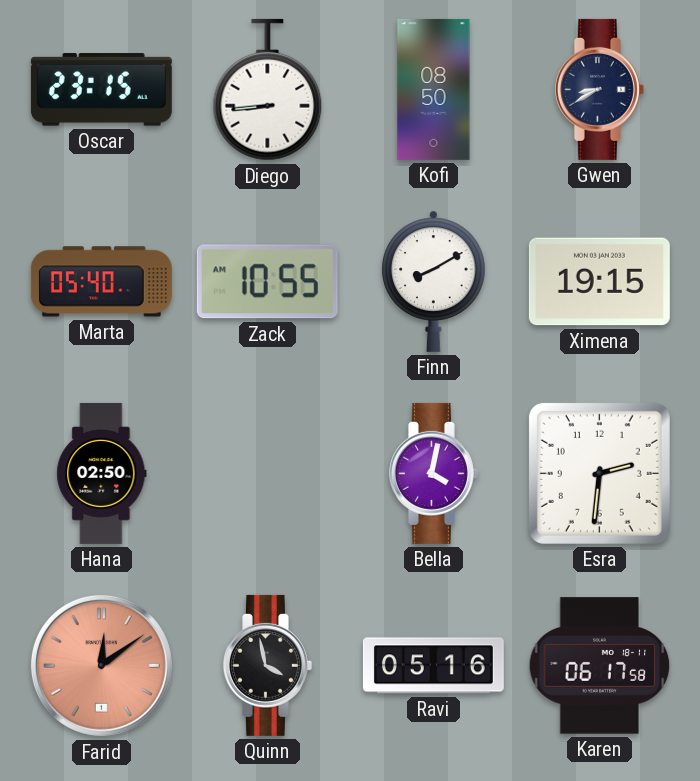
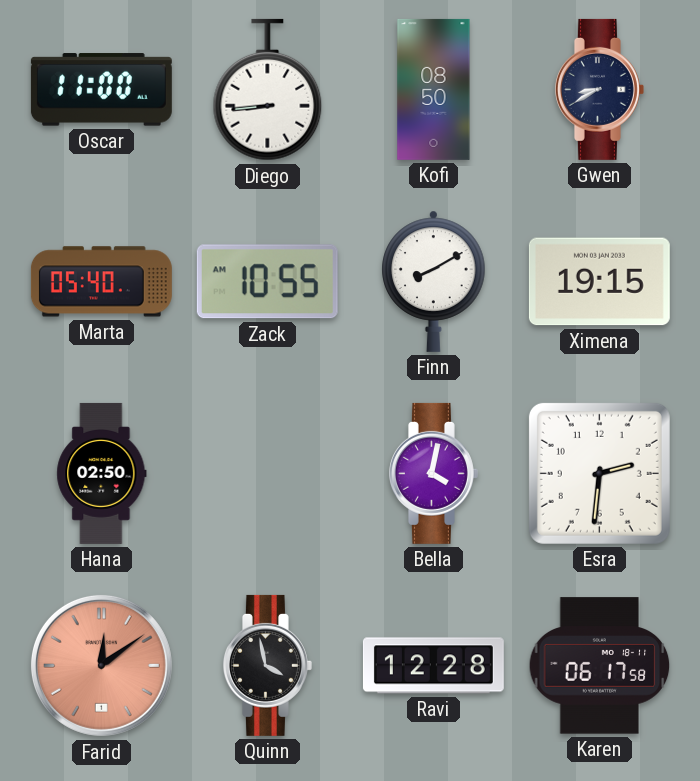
Oscar: 23:15 -> 11:00
Ravi: 05:16 -> 12:28
